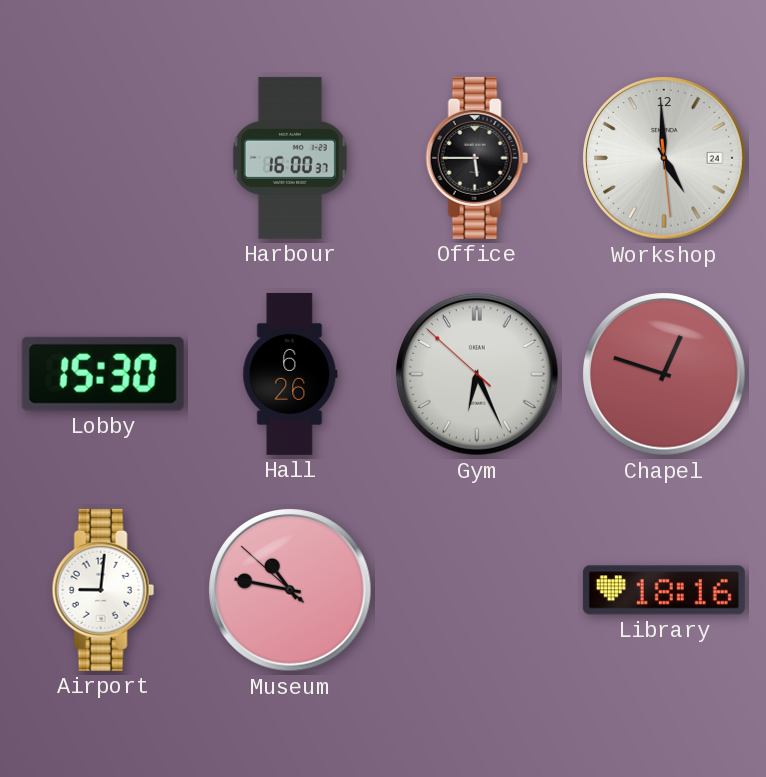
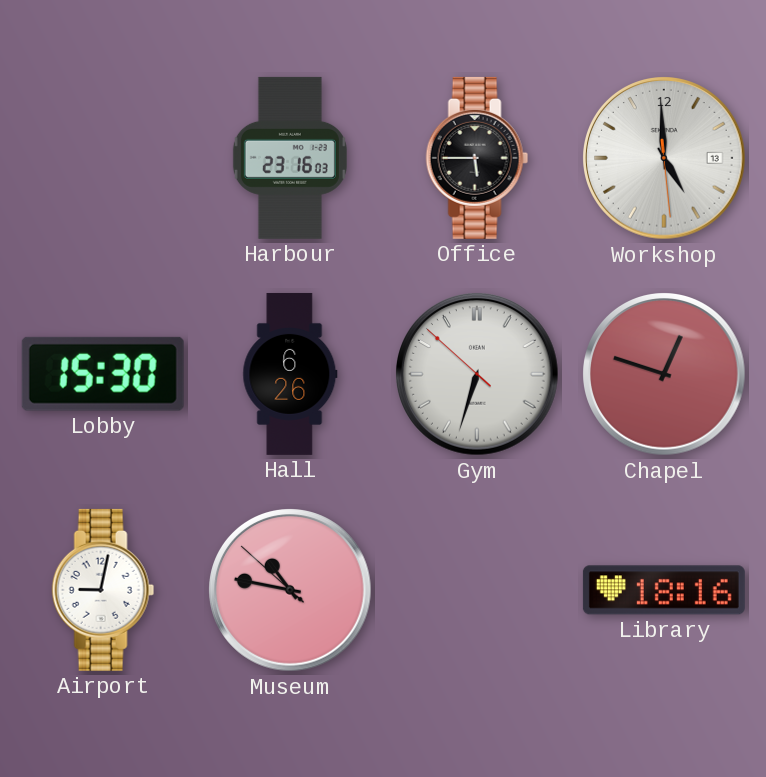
Harbour: 16:00 -> 23:16
Workshop date: 24 -> 13
Gym: 6:25 -> 6:32
Airport: 9:01 -> 9:02
